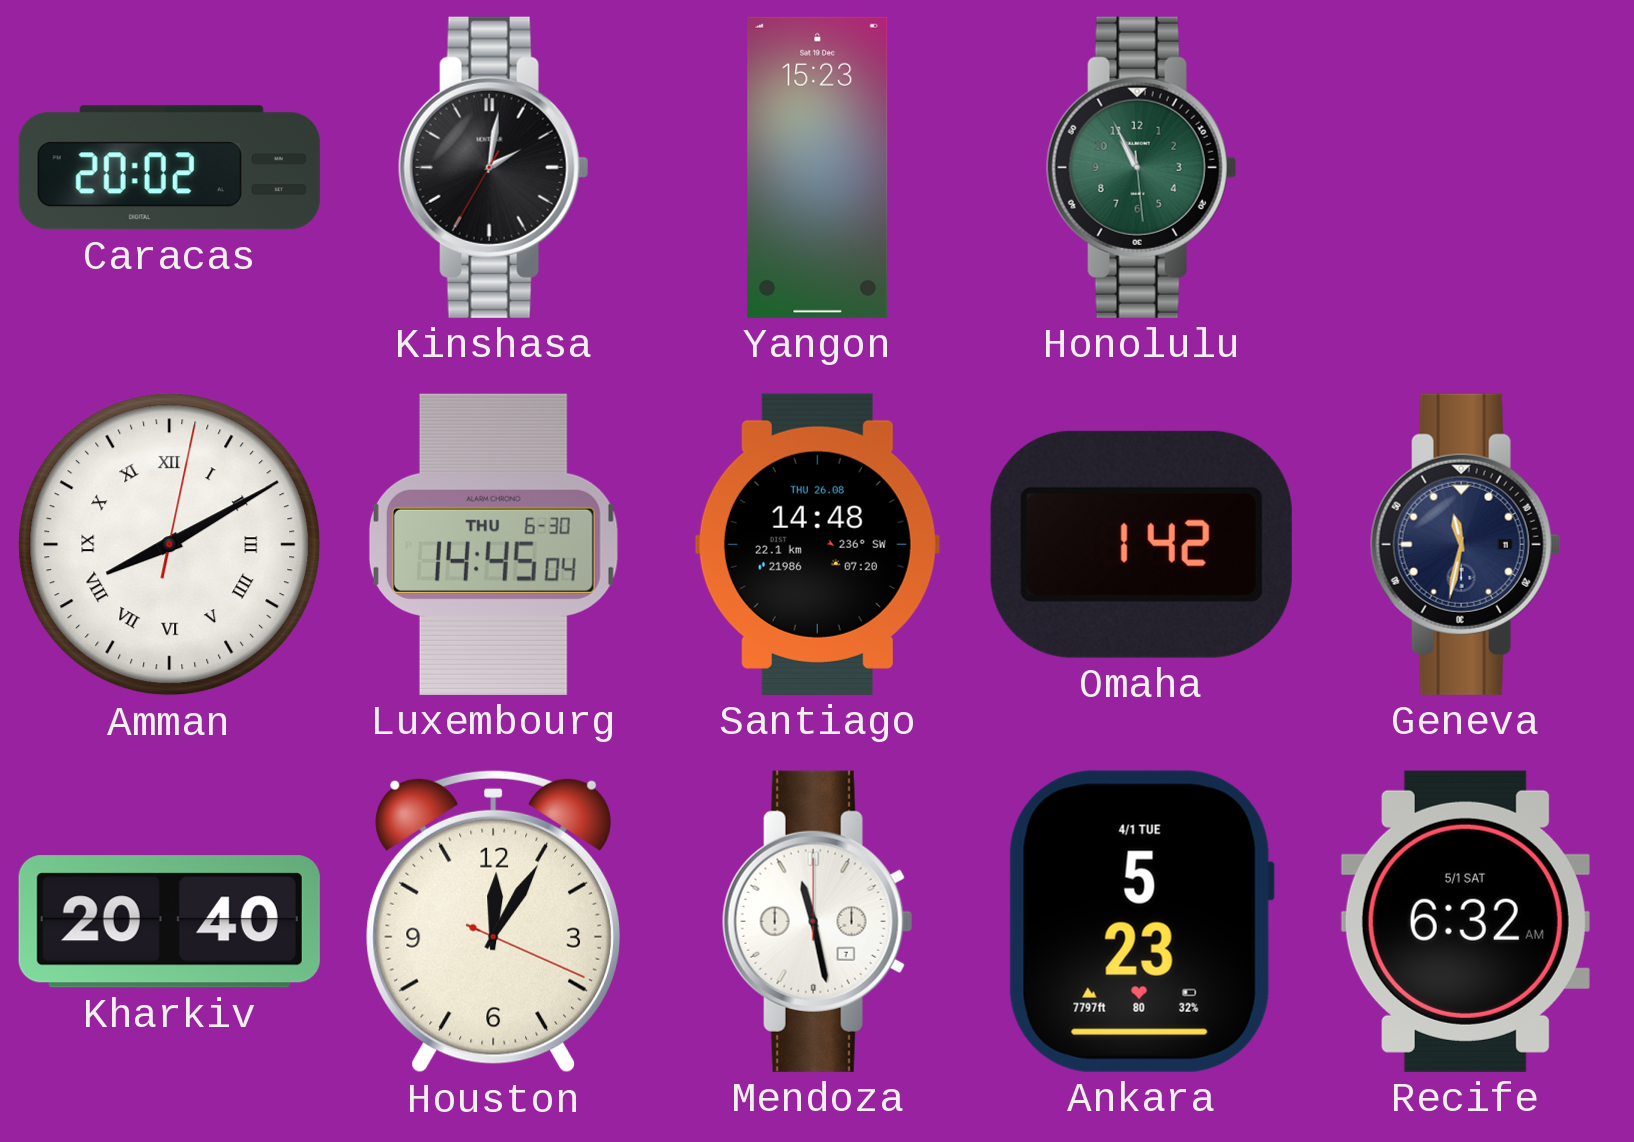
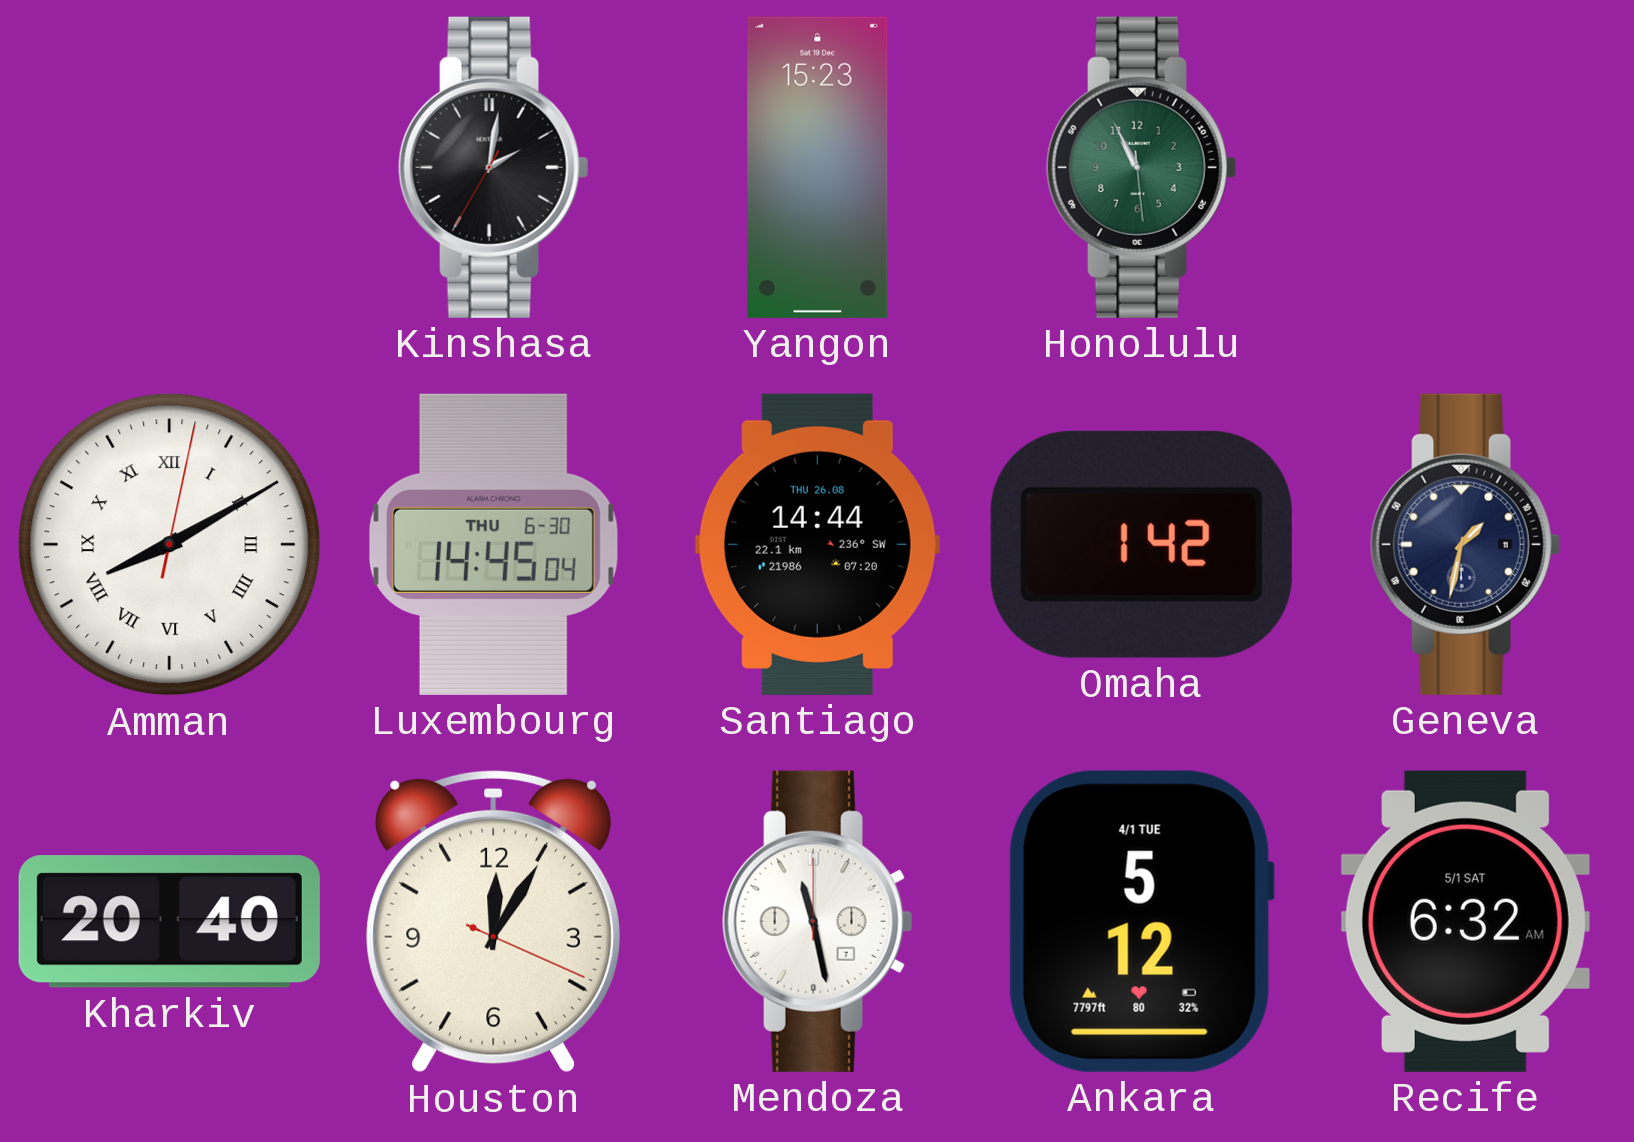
Caracas: 20:02 -> none
Santiago: 14:48 -> 14:44
Geneva: 11:32 -> 1:32
Ankara: 5:23 -> 5:12
